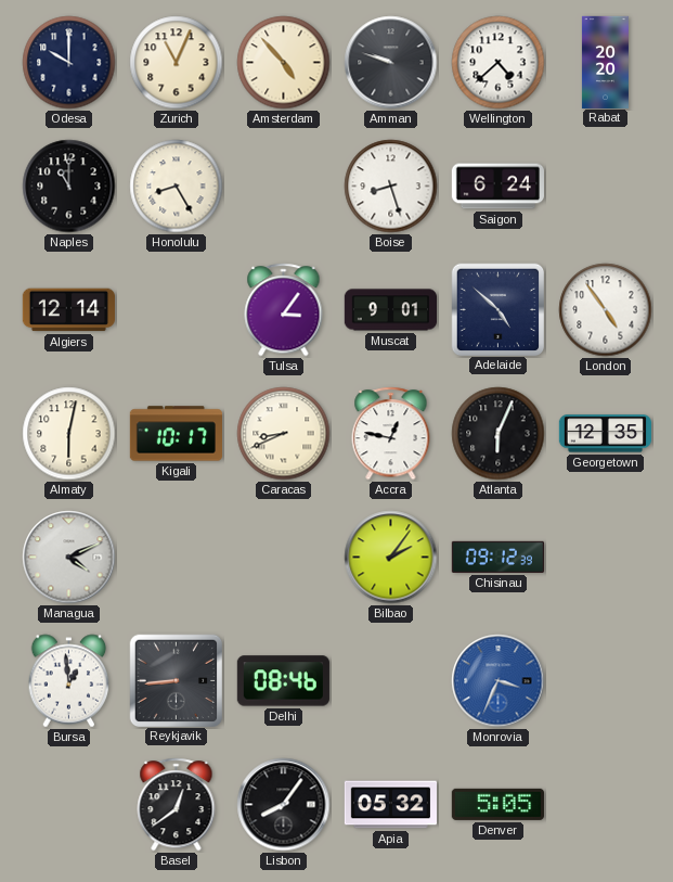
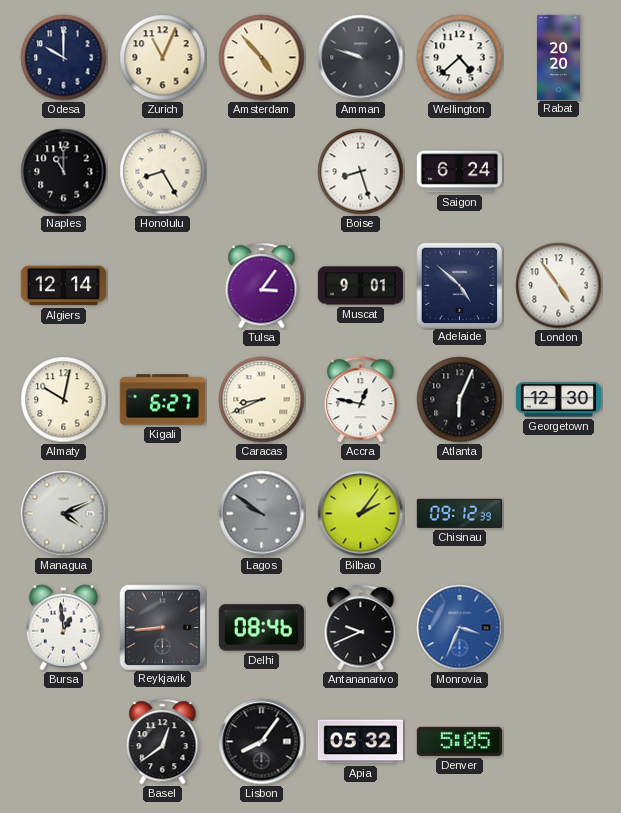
Almaty: 6:02 -> 10:02
Kigali: 10:17 -> 6:27
Georgetown: 12:35 -> 12:30
Lagos: none -> 9:51
Antananarivo: none -> 9:41
